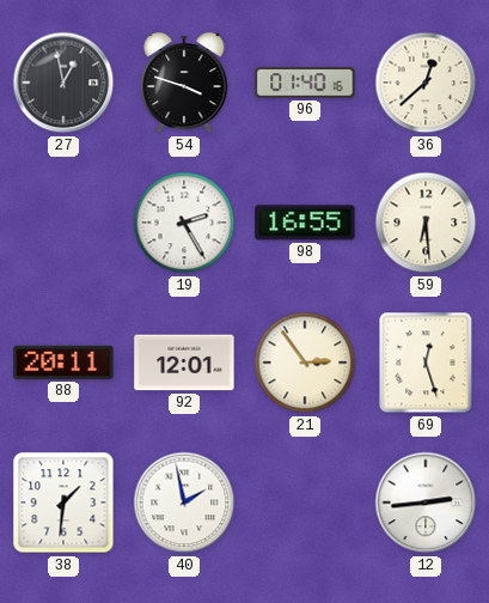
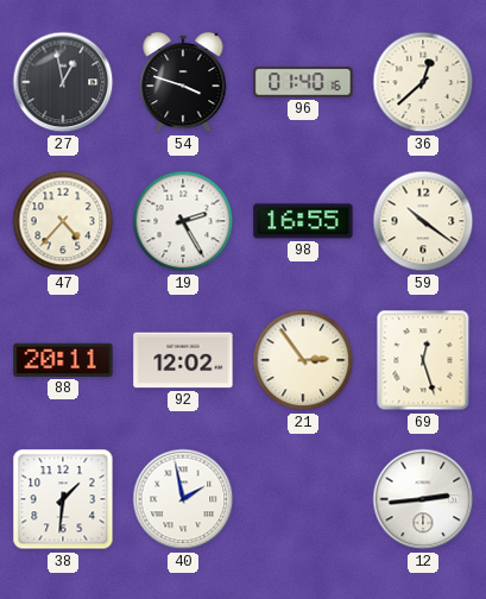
47: none -> 4:37
59: 6:29 -> 10:21
92: 12:01 -> 12:02
